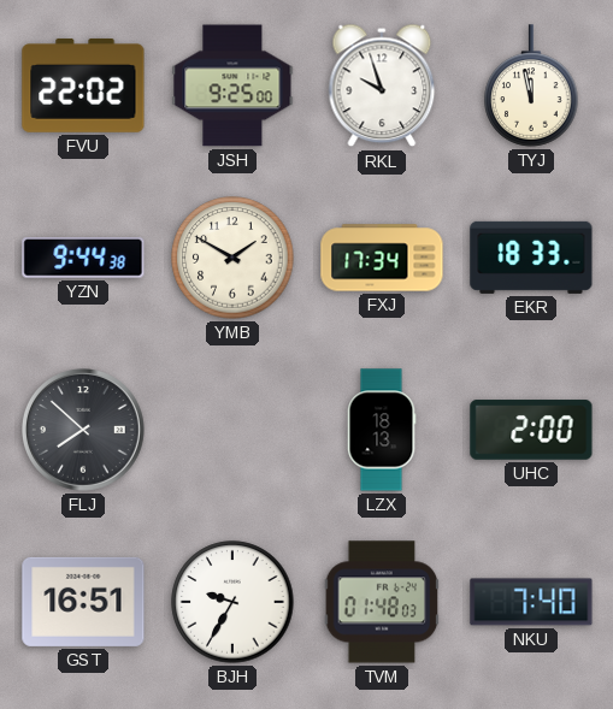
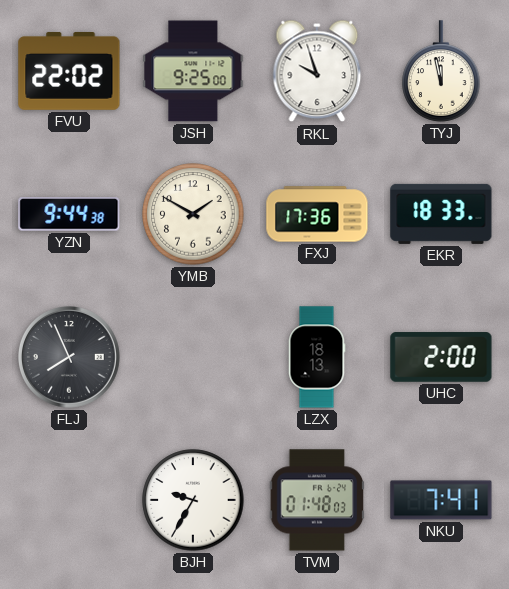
FXJ: 17:34 -> 17:36
FLJ: 7:52 -> 7:56
GST: 16:51 -> none
NKU: 7:40 -> 7:41
